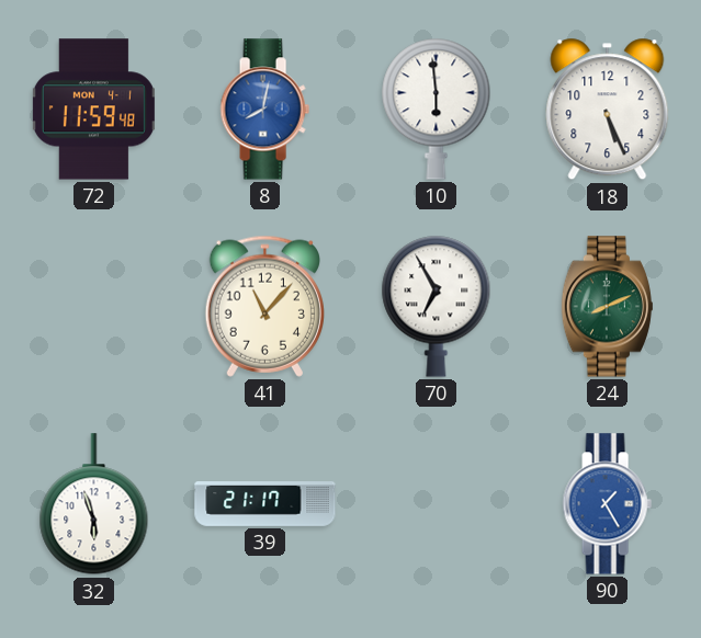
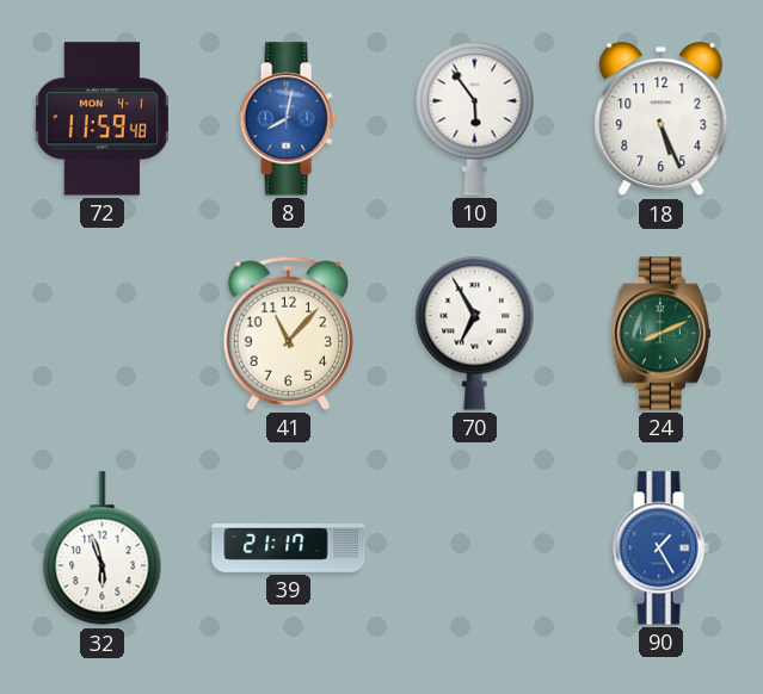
10: 5:59 -> 5:54
